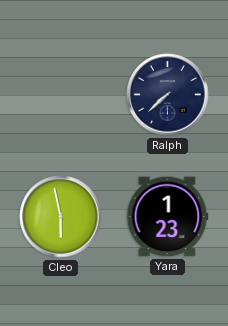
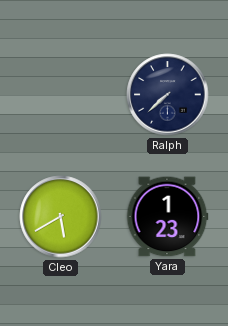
Cleo: 5:58 -> 5:40
